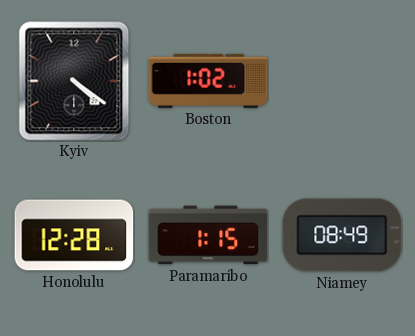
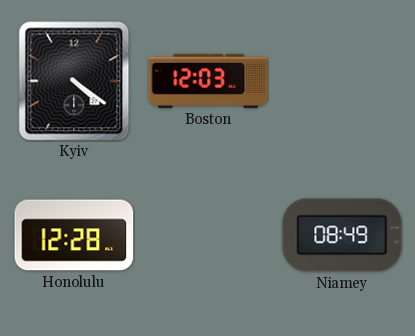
Boston: 1:02 -> 12:03
Paramaribo: 1:15 -> none
